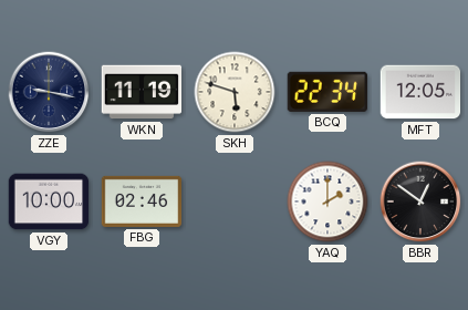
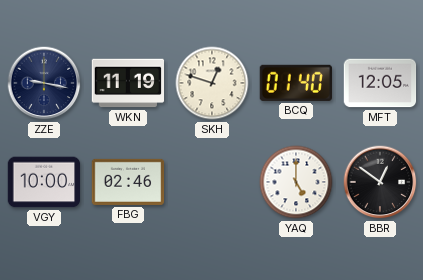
SKH: 5:48 -> 12:48
BCQ: 22:34 -> 01:40
YAQ: 2:00 -> 5:00
